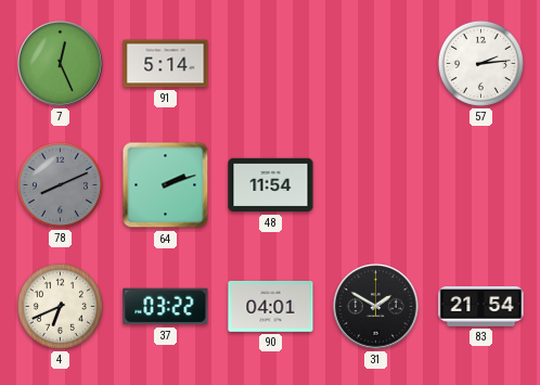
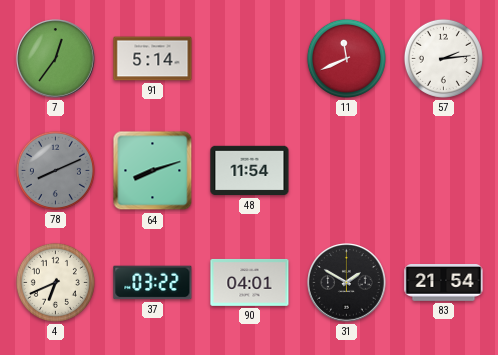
7: 12:26 -> 12:36
11: none -> 11:41
64: 2:12 -> 8:12
